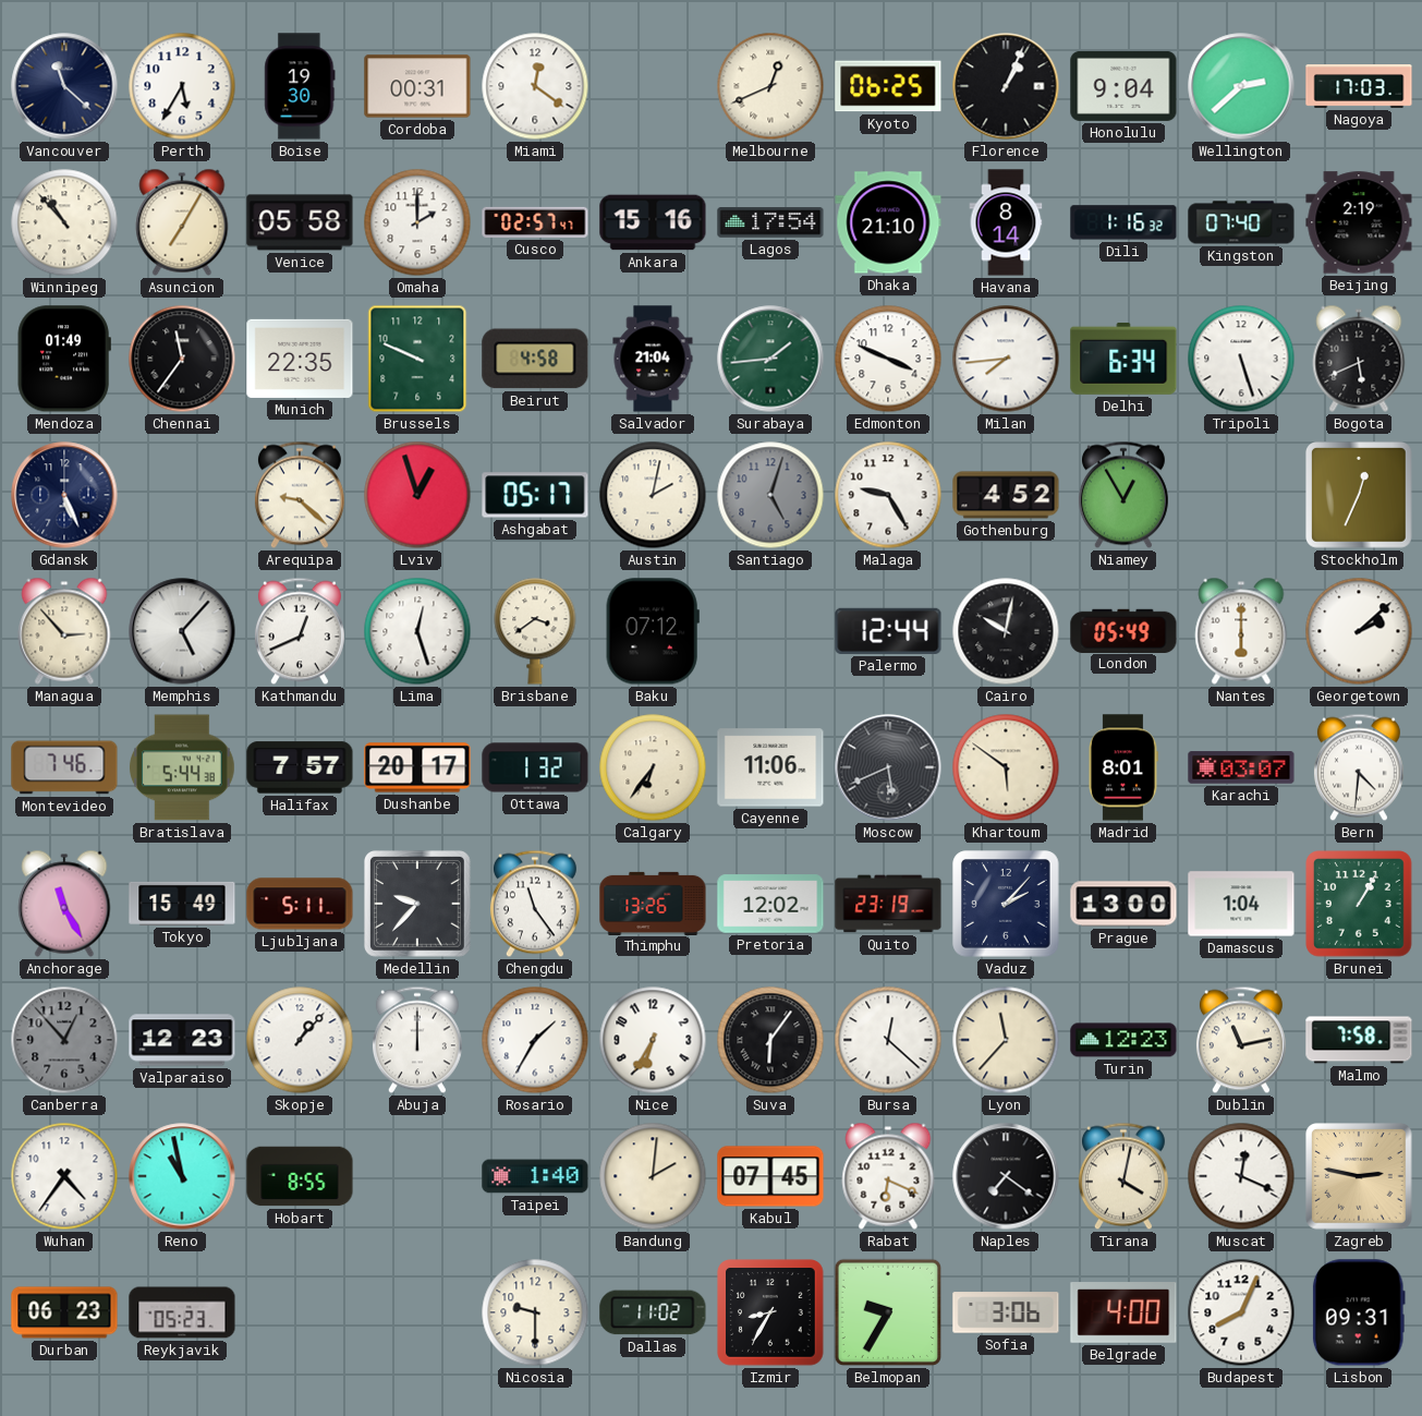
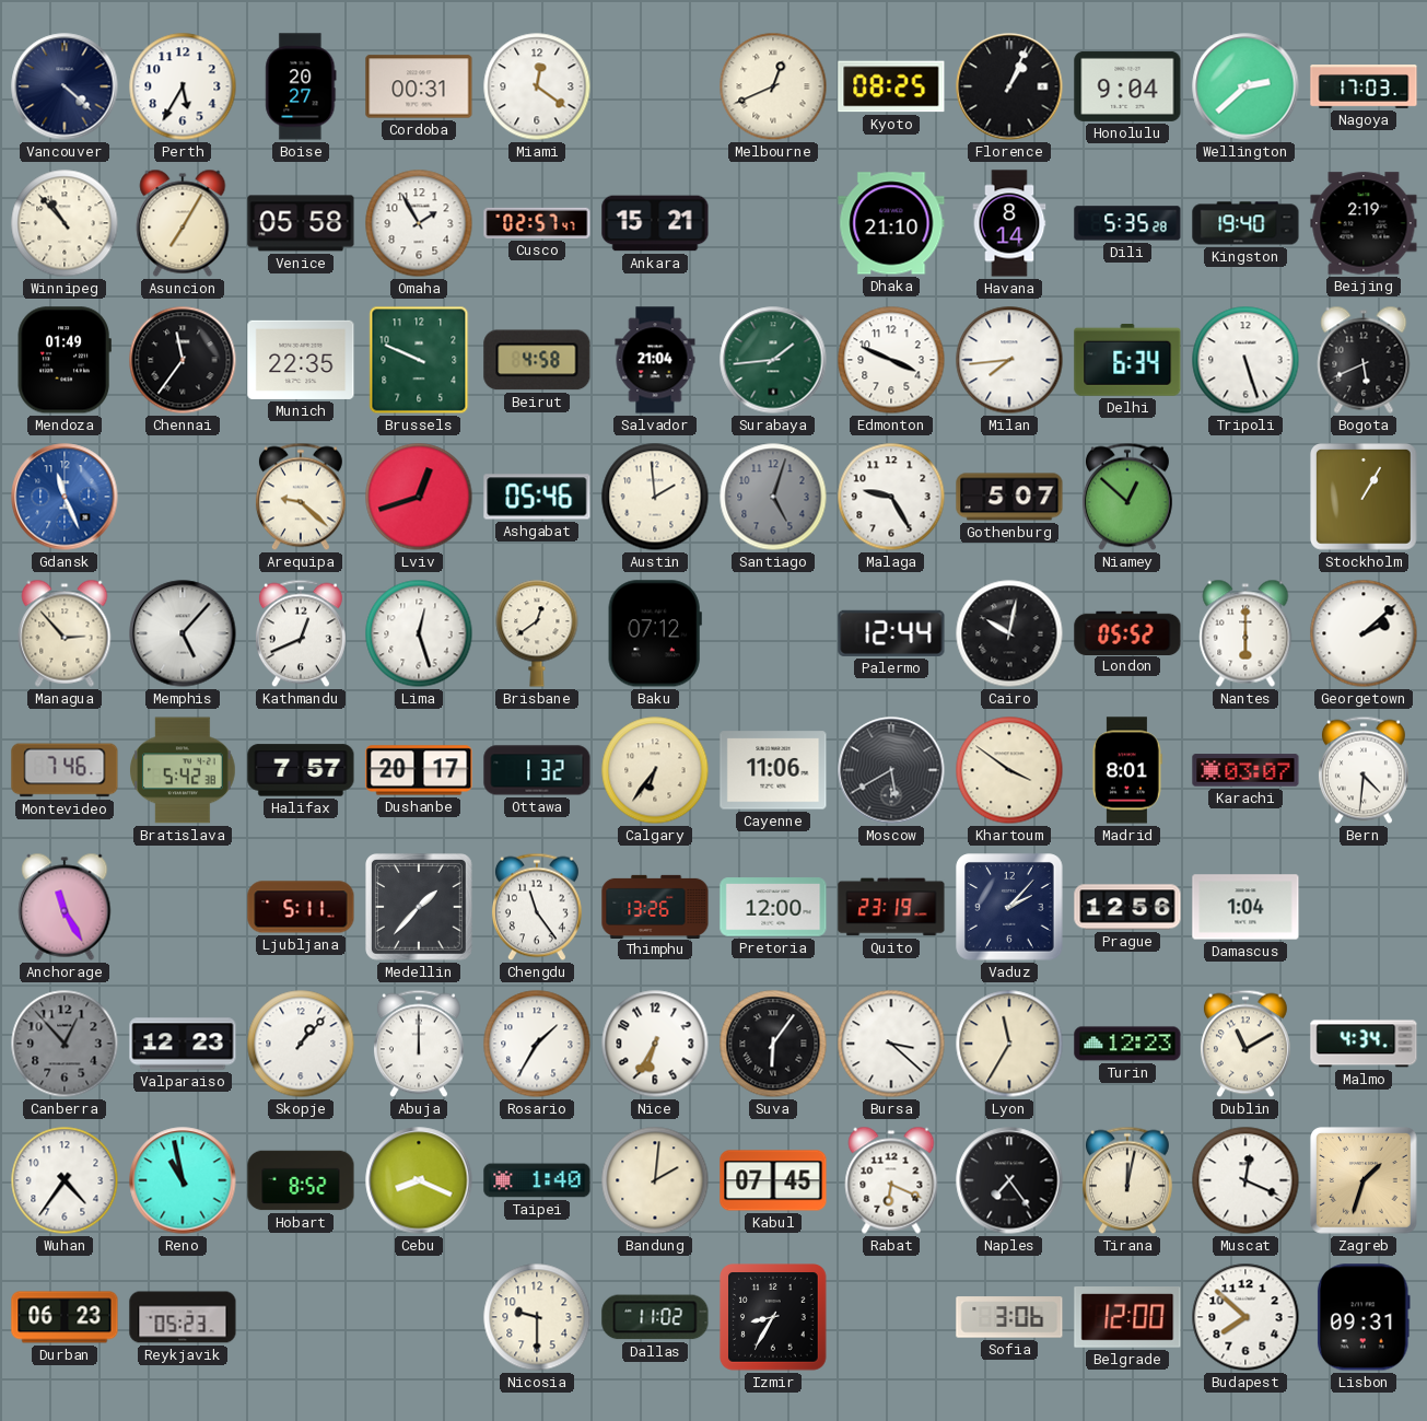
Vancouver: 11:22 -> 4:22
Boise: 19:30 -> 20:27
Kyoto: 06:25 -> 08:25
Omaha: 2:00 -> 1:55
Ankara: 15:16 -> 15:21
Lagos: 17:54 -> none
Dili: 1:16 -> 5:35
Kingston: 07:40 -> 19:40
Gdansk: 5:26 -> 11:26
Gdansk dial: navy -> blue
Lviv: 12:57 -> 12:42
Ashgabat: 05:17 -> 05:46
Austin: 2:02 -> 1:59
Gothenburg: 4:52 -> 5:07
Niamey: 12:55 -> 12:52
Stockholm: 12:34 -> 1:05
Brisbane: 3:39 -> 12:39
London: 05:49 -> 05:52
Bratislava: 5:44 -> 5:42
Moscow: 5:41 -> 5:40
Khartoum: 5:51 -> 3:51
Tokyo: 15:49 -> none
Medellin: 9:37 -> 1:37
Pretoria: 12:02 -> 12:00
Prague: 13:00 -> 12:56
Brunei: 1:05 -> none
Bursa: 12:22 -> 3:22
Lyon: 11:37 -> 11:35
Dublin: 11:13 -> 11:10
Malmo: 7:58 -> 4:34
Hobart: 8:55 -> 8:52
Cebu: none -> 8:19
Naples: 7:21 -> 7:24
Tirana: 4:02 -> 12:02
Zagreb: 2:47 -> 1:33
Belmopan: 9:35 -> none
Belgrade: 4:00 -> 12:00
Budapest: 8:04 -> 7:52
